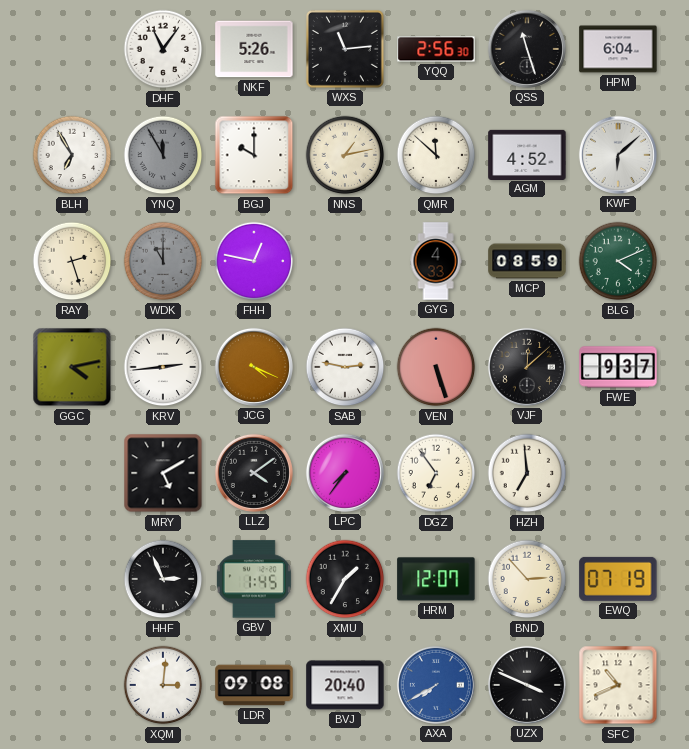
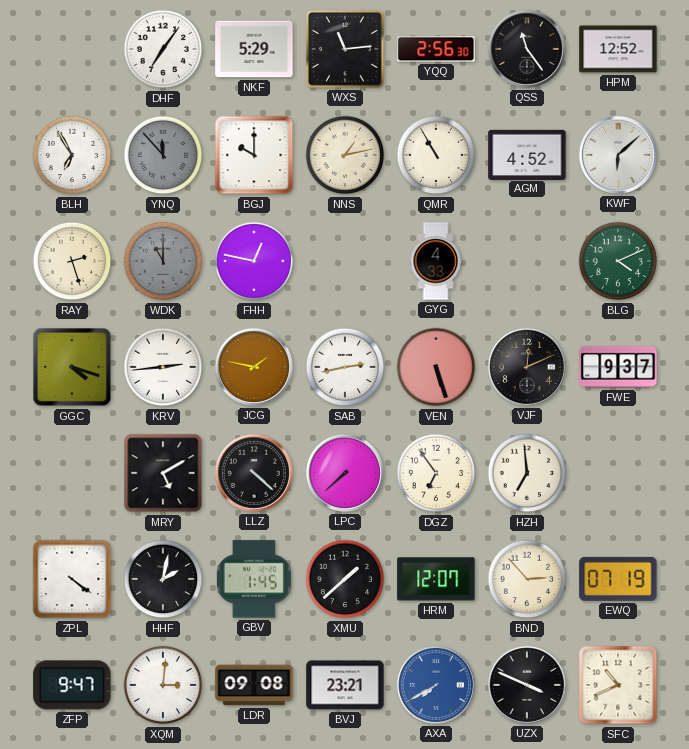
DHF: 11:06 -> 7:06
NKF: 5:26 -> 5:29
QSS: 11:27 -> 11:24
HPM: 6:04 -> 12:52
YNQ: 11:55 -> 11:53
QMR: 11:52 -> 10:55
MCP: 08:59 -> none
GGC: 4:13 -> 4:18
JCG: 4:19 -> 1:47
SAB: 2:47 -> 2:43
VJF: 12:08 -> 12:11
LLZ: 4:09 -> 4:22
LPC: 7:36 -> 7:38
ZPL: none -> 4:21
HHF: 2:56 -> 2:02
XMU: 1:35 -> 1:38
ZFP: none -> 9:47
BVJ: 20:40 -> 23:21
